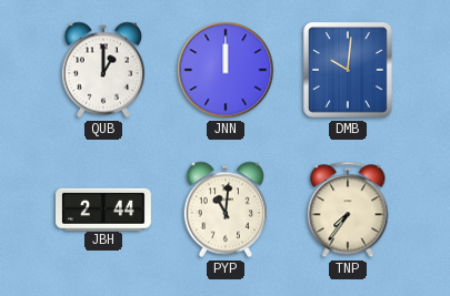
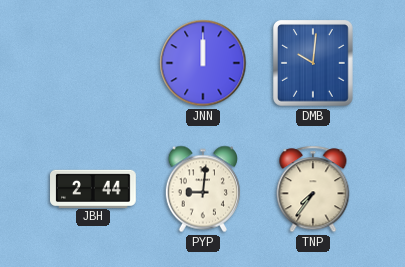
QUB: 1:00 -> none
PYP: 11:01 -> 9:01
